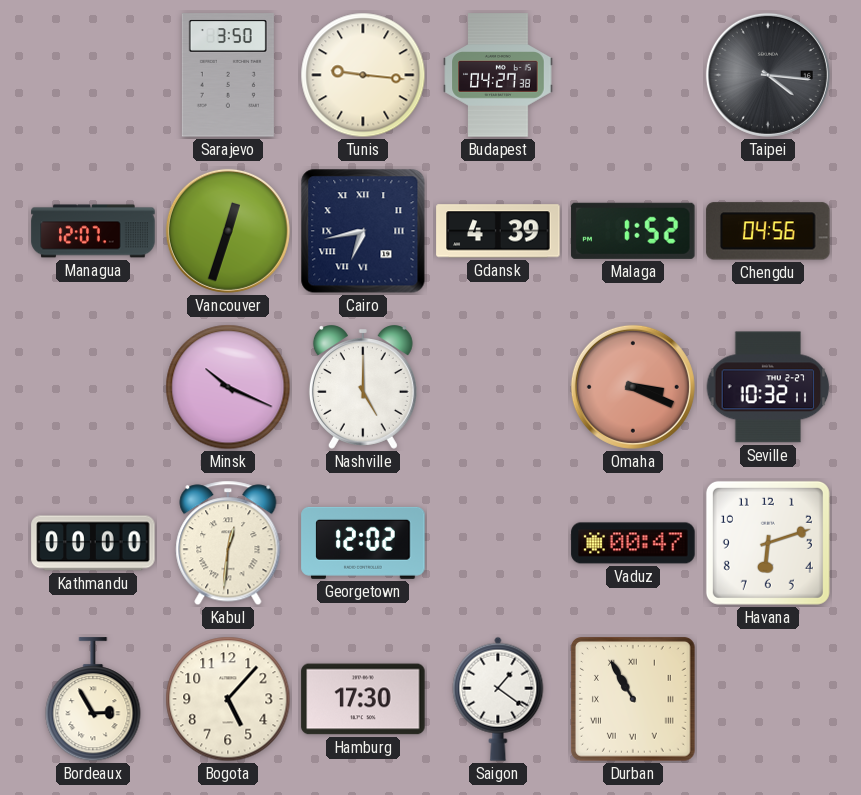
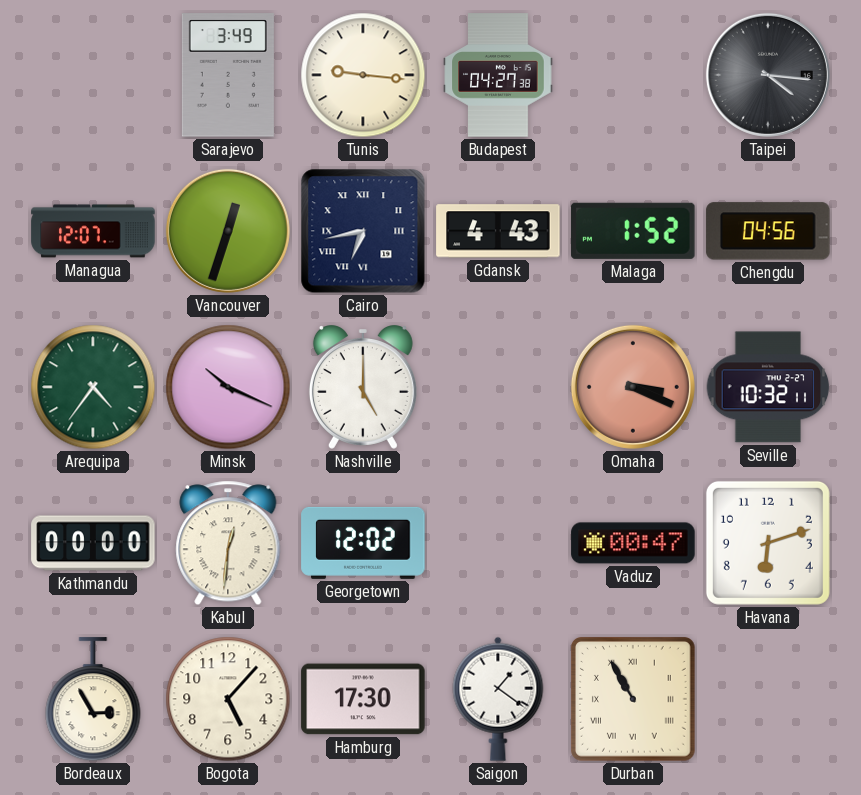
Sarajevo: 3:50 -> 3:49
Gdansk: 4:39 -> 4:43
Arequipa: none -> 4:36
